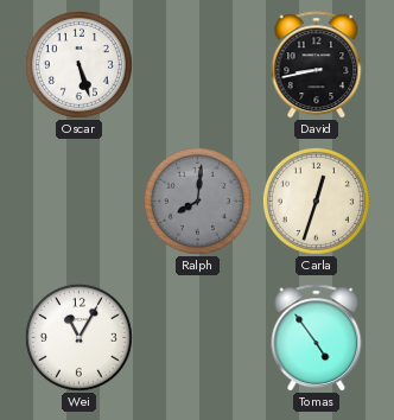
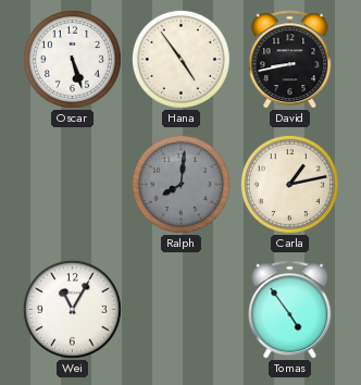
Hana: none -> 4:54
Carla: 12:33 -> 1:13
